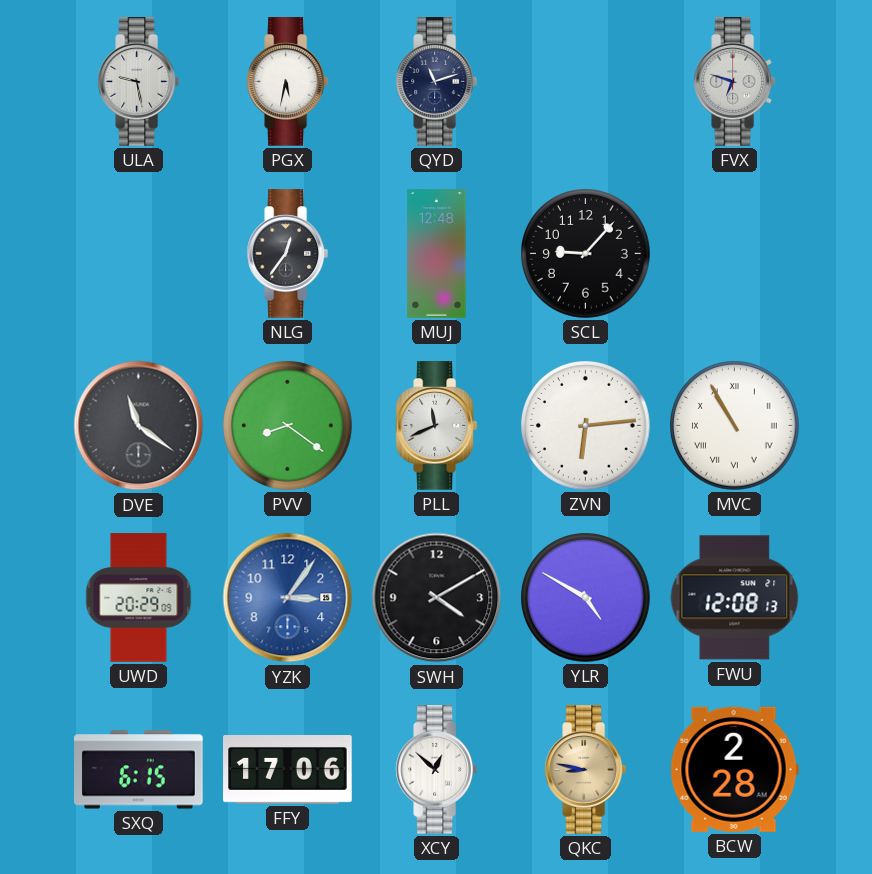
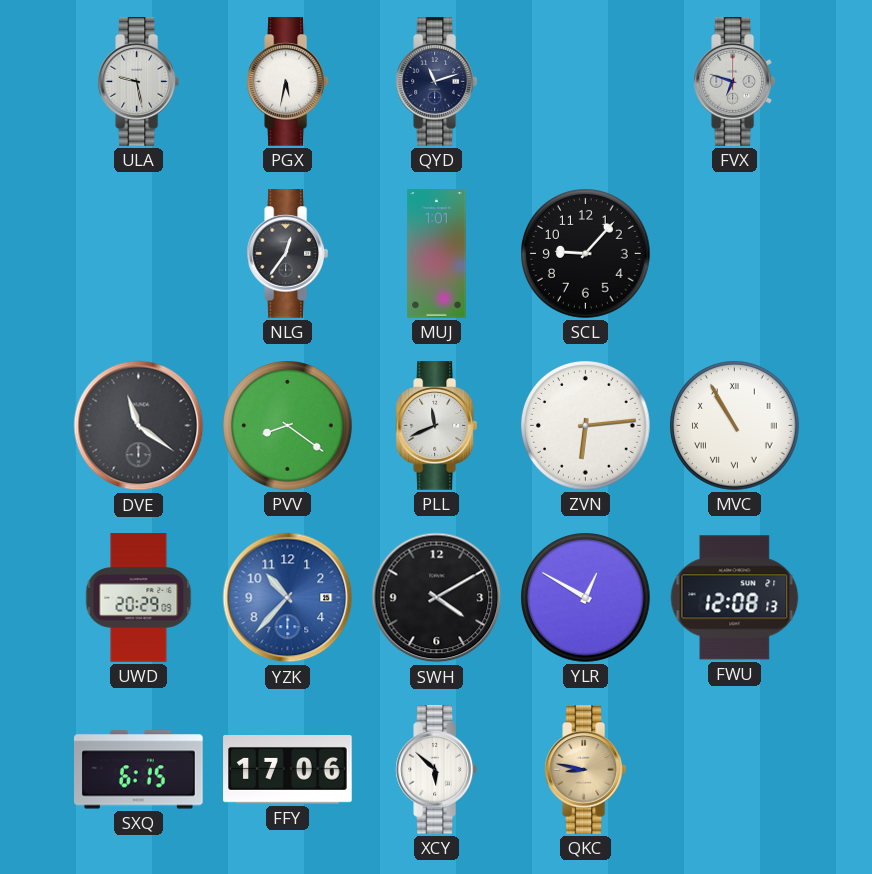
MUJ: 12:48 -> 1:01
YZK: 3:06 -> 10:37
YLR: 4:50 -> 12:50
XCY: 12:52 -> 5:52
BCW: 2:28 -> none
